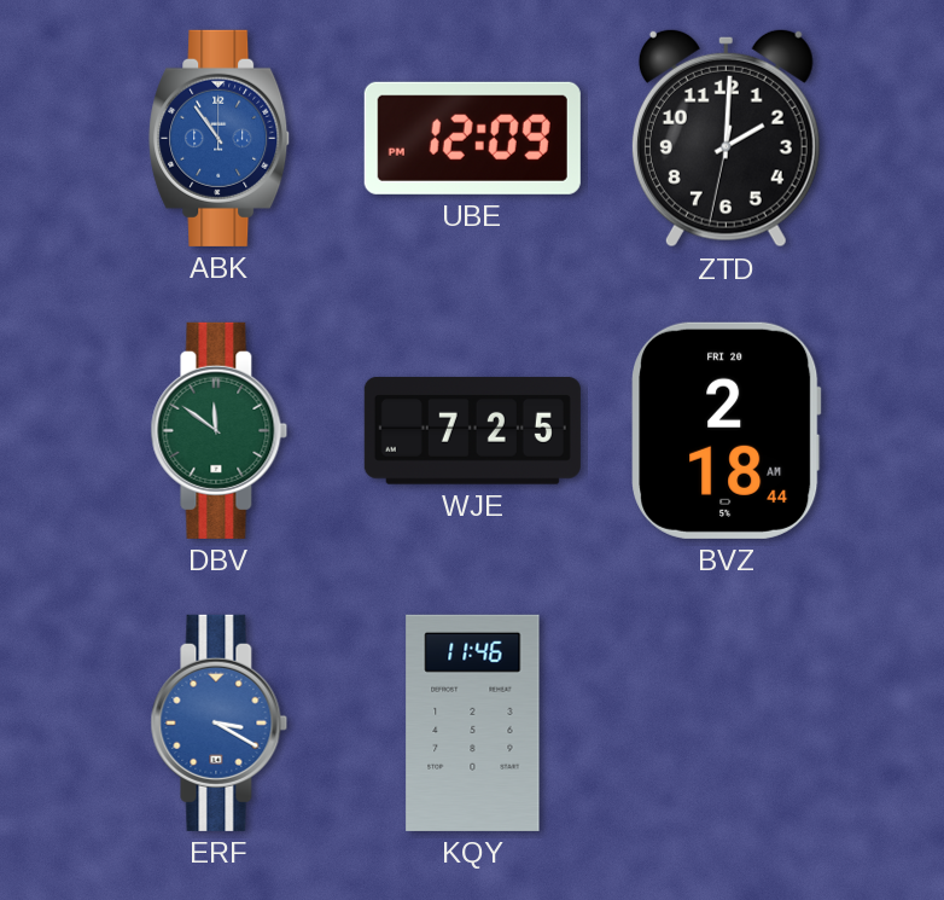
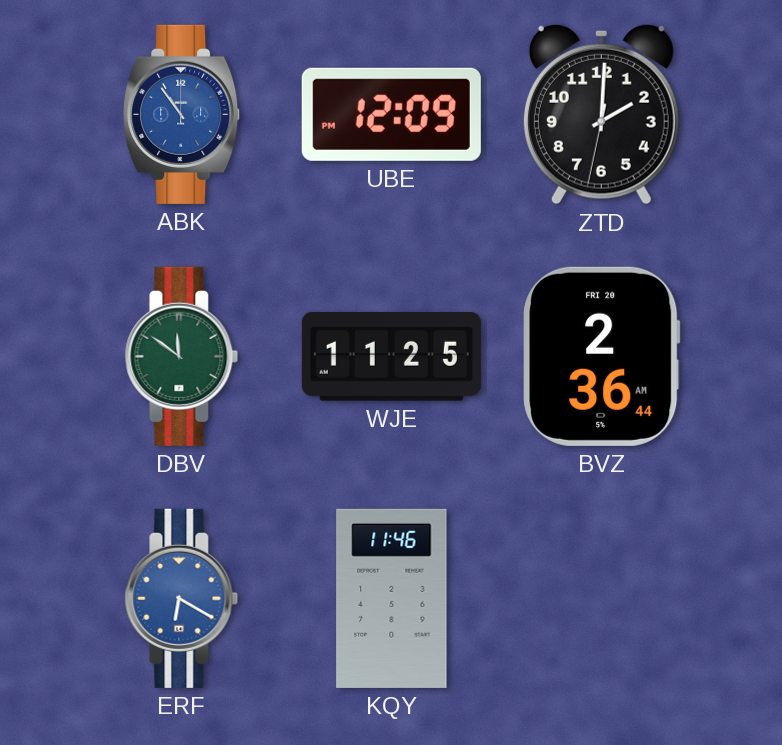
WJE: 7:25 -> 11:25
BVZ: 2:18 -> 2:36
ERF: 3:20 -> 6:20
